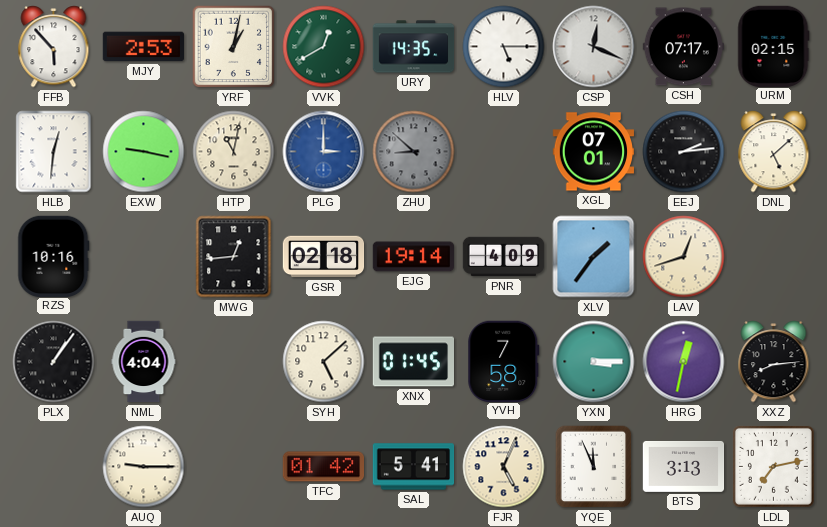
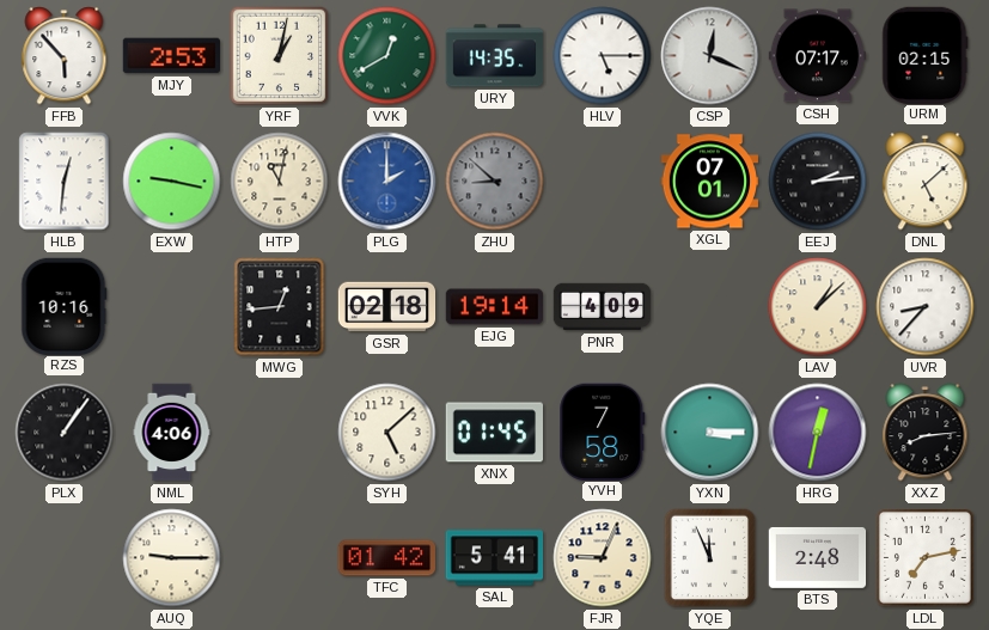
PLG: 3:00 -> 2:00
XLV: 1:36 -> none
LAV: 12:42 -> 1:08
UVR: none -> 8:37
NML: 4:04 -> 4:06
FJR: 5:04 -> 9:04
BTS: 3:13 -> 2:48
